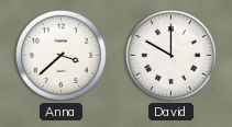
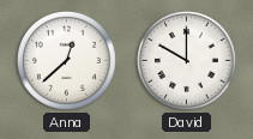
Anna: 3:38 -> 12:38
